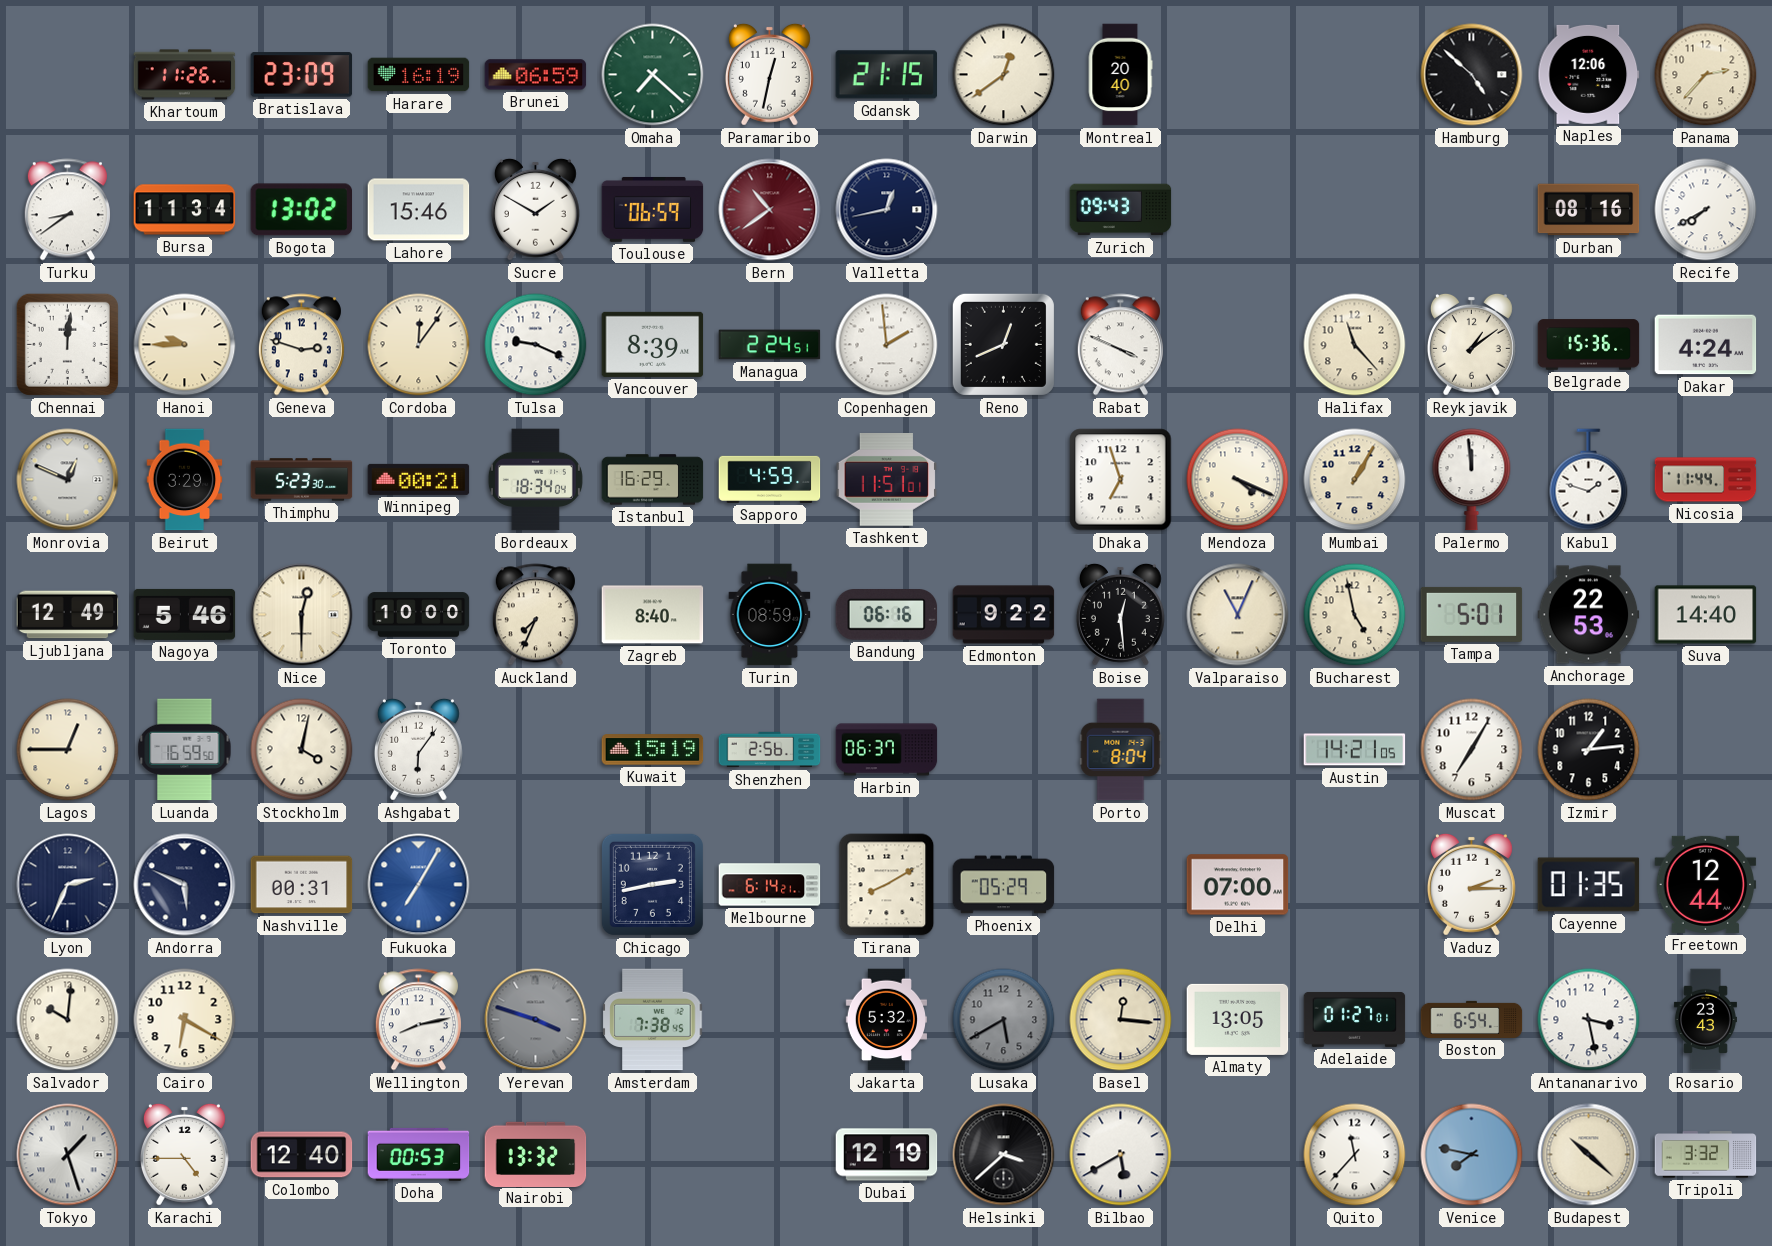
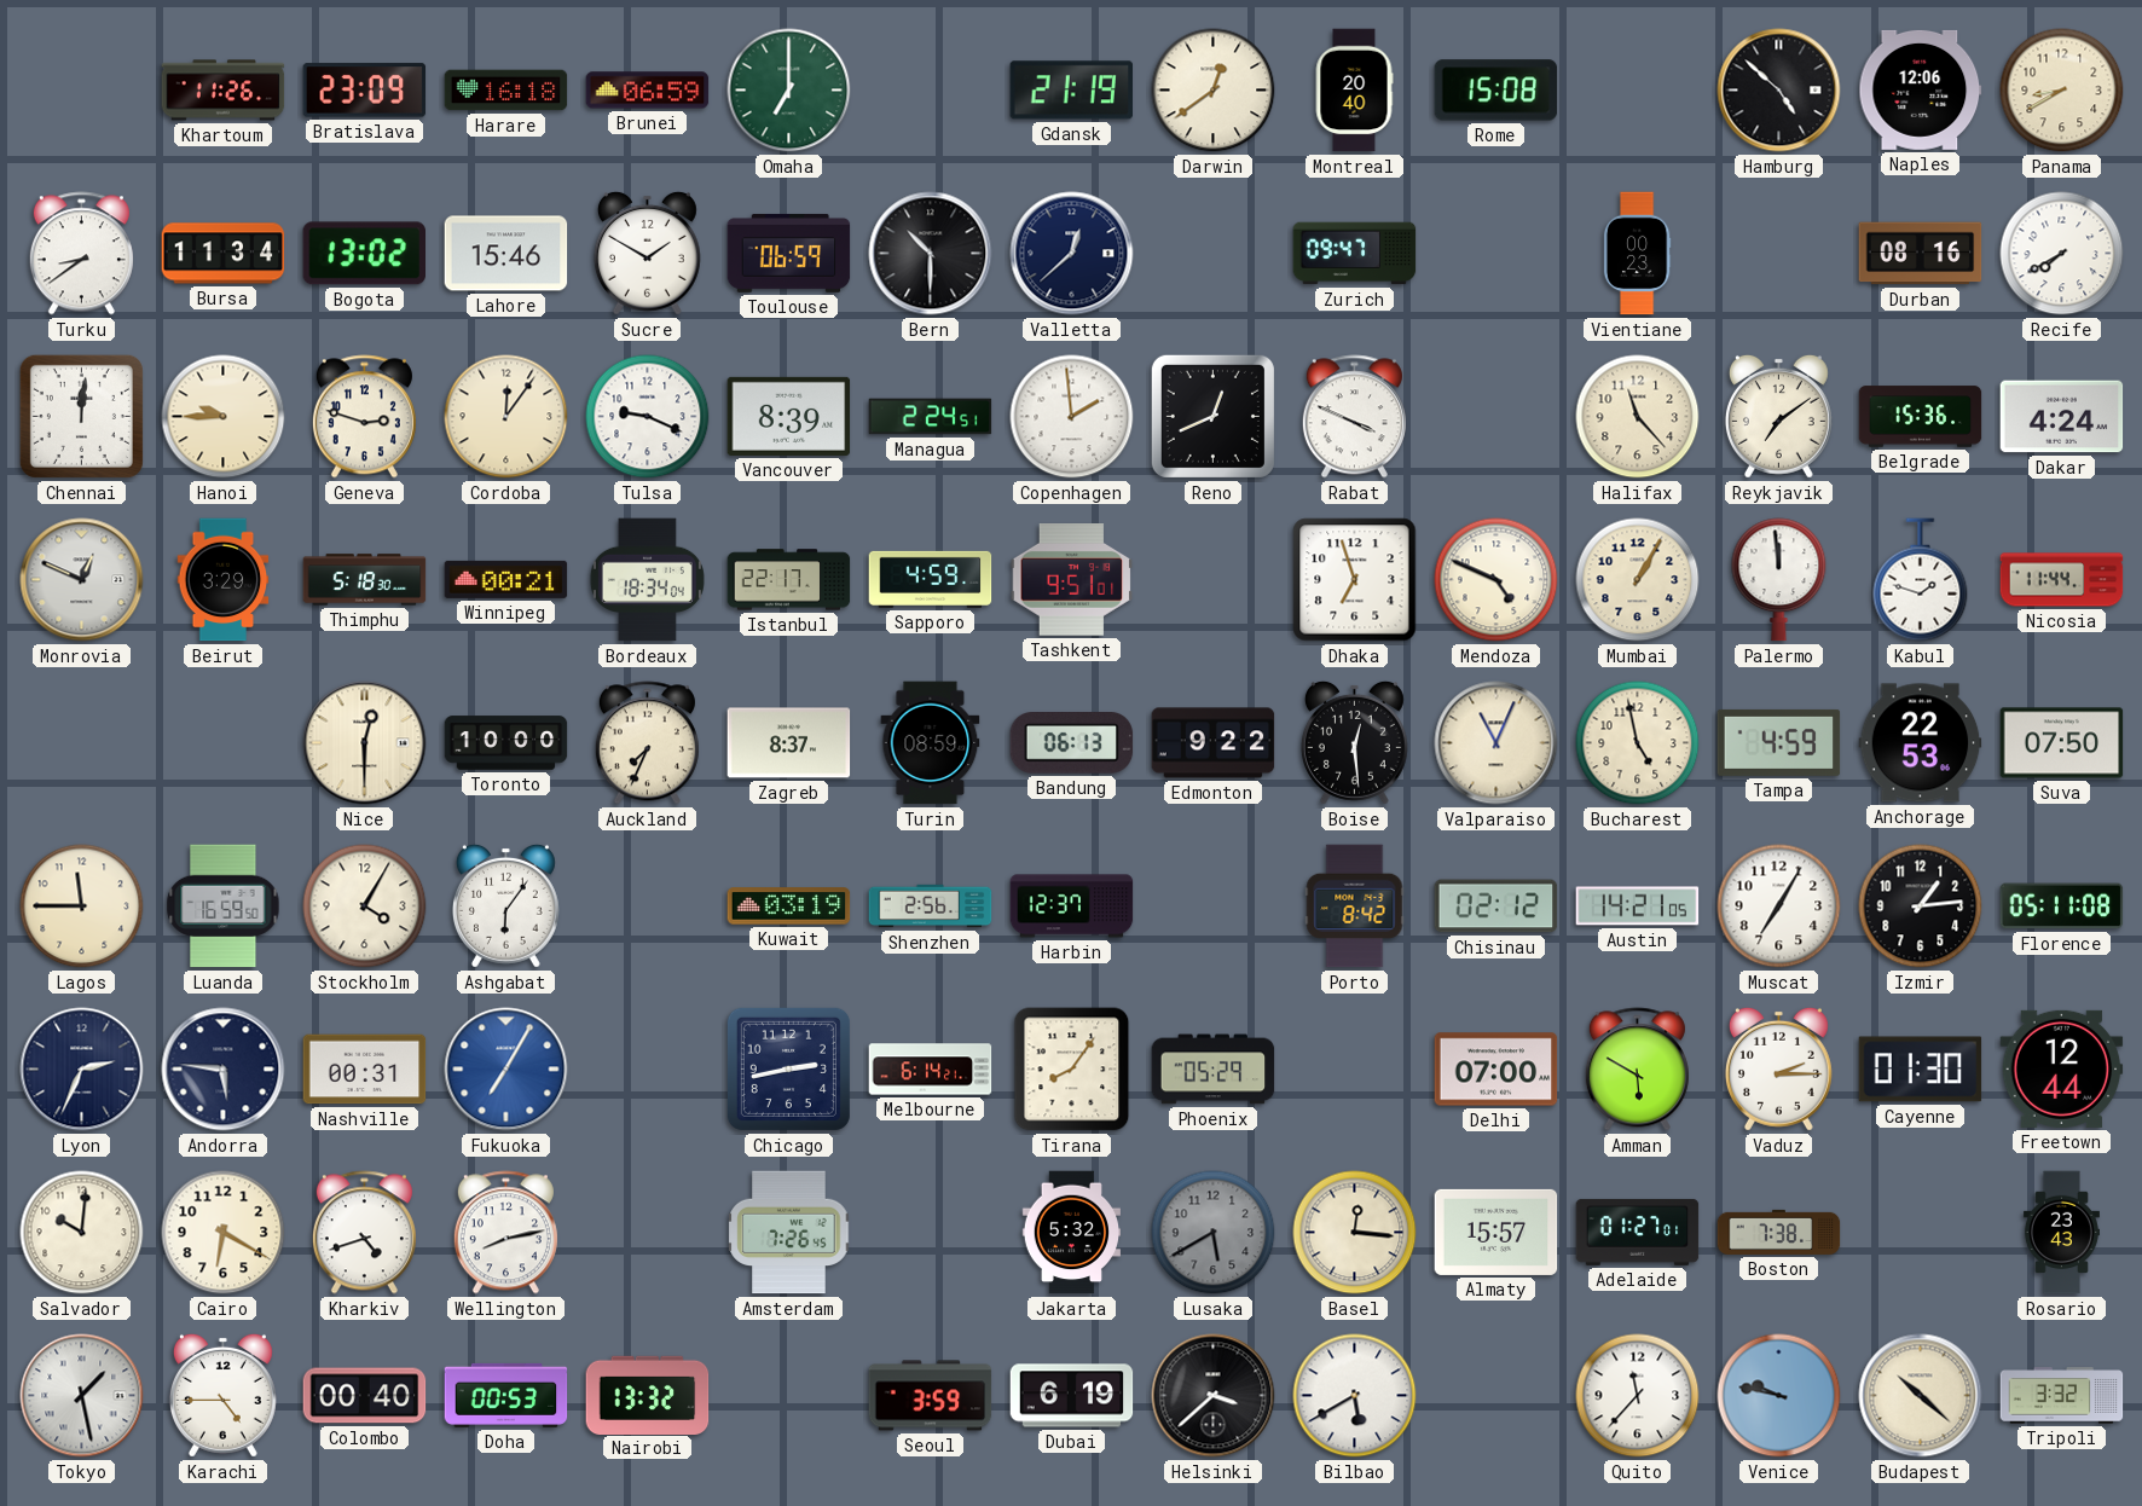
Harare: 16:19 -> 16:18
Omaha: 7:22 -> 7:00
Paramaribo: 12:32 -> none
Gdansk: 21:15 -> 21:19
Rome: none -> 15:08
Panama: 2:37 -> 8:40
Bern: 10:39 -> 10:30
Bern dial: burgundy -> black
Valletta: 12:43 -> 12:38
Zurich: 09:43 -> 09:47
Vientiane: none -> 00:23
Reykjavik: 1:09 -> 7:09
Thimphu: 5:23 -> 5:18
Istanbul: 16:29 -> 22:17
Tashkent: 11:51 -> 9:51
Mendoza: 4:19 -> 4:49
Ljubljana: 12:49 -> none
Nagoya: 5:46 -> none
Zagreb: 8:40 -> 8:37
Bandung: 06:16 -> 06:13
Tampa: 5:01 -> 4:59
Suva: 14:40 -> 07:50
Lagos: 12:45 -> 11:45
Stockholm: 4:02 -> 4:05
Kuwait: 15:19 -> 03:19
Harbin: 06:37 -> 12:37
Porto: 8:04 -> 8:42
Chisinau: none -> 02:12
Florence: none -> 05:11
Andorra: 5:49 -> 5:46
Tirana: 8:10 -> 8:06
Amman: none -> 5:50
Cayenne: 01:35 -> 01:30
Kharkiv: none -> 4:42
Yerevan: 3:48 -> none
Amsterdam: 7:38 -> 7:26
Almaty: 13:05 -> 15:57
Boston: 6:54 -> 7:38
Antananarivo: 3:28 -> none
Tokyo: 1:27 -> 1:28
Colombo: 12:40 -> 00:40
Seoul: none -> 3:59
Dubai: 12:19 -> 6:19
Venice: 7:47 -> 9:47
